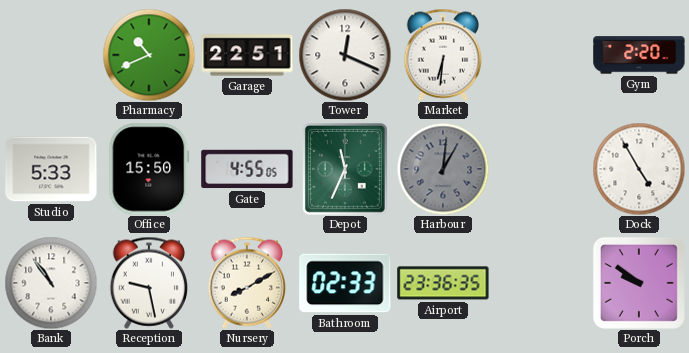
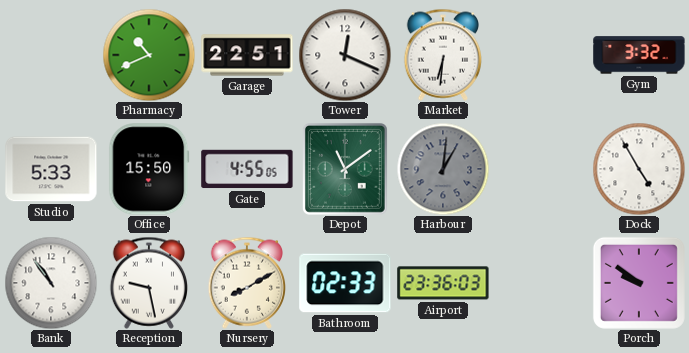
Gym: 2:20 -> 3:32
Depot: 11:34 -> 11:09
Airport: 23:36:35 -> 23:36:03
